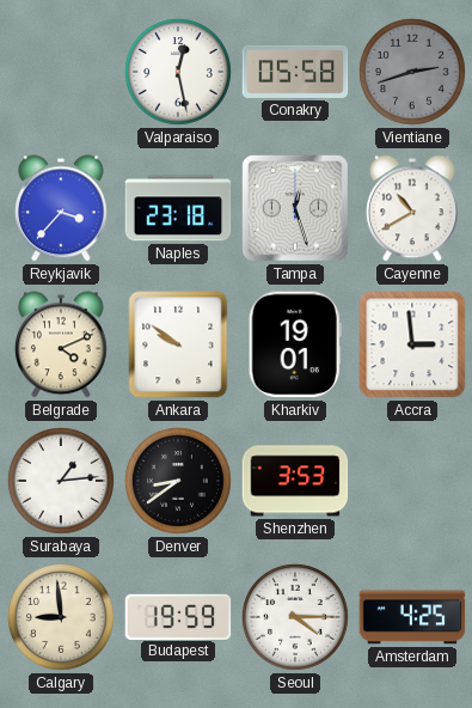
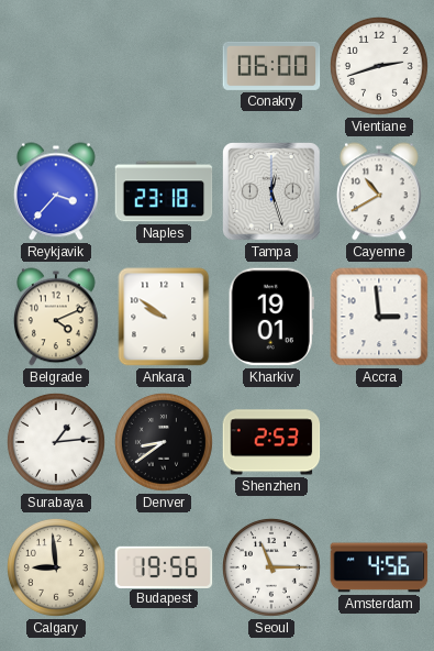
Valparaiso: 12:28 -> none
Conakry: 05:58 -> 06:00
Vientiane dial: grey -> white
Shenzhen: 3:53 -> 2:53
Budapest: 19:59 -> 19:56
Seoul: 4:15 -> 11:15
Amsterdam: 4:25 -> 4:56
